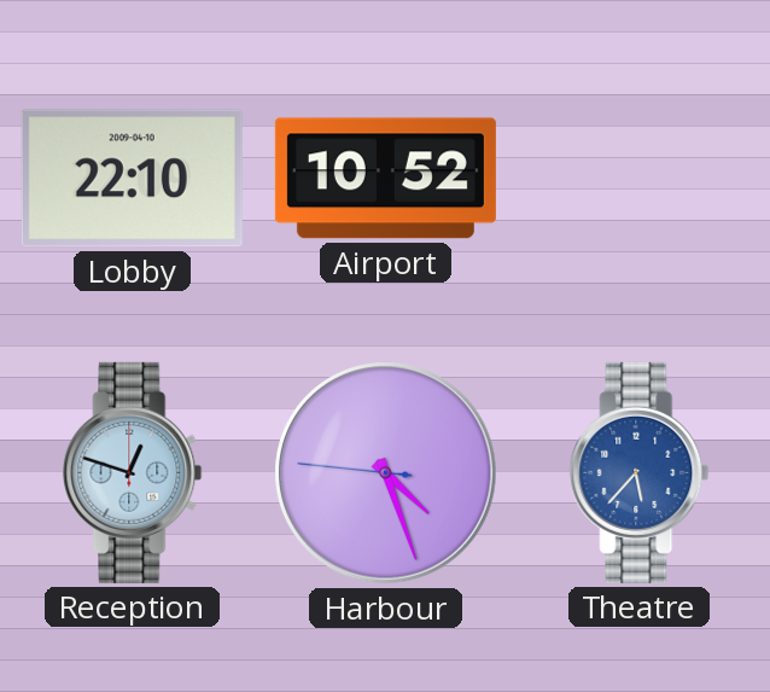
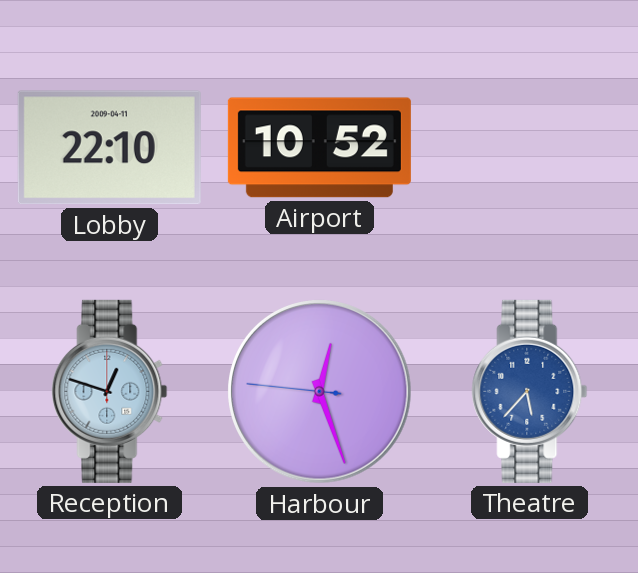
Lobby date: 2009-04-10 -> 2009-04-11
Harbour: 4:26 -> 12:26
